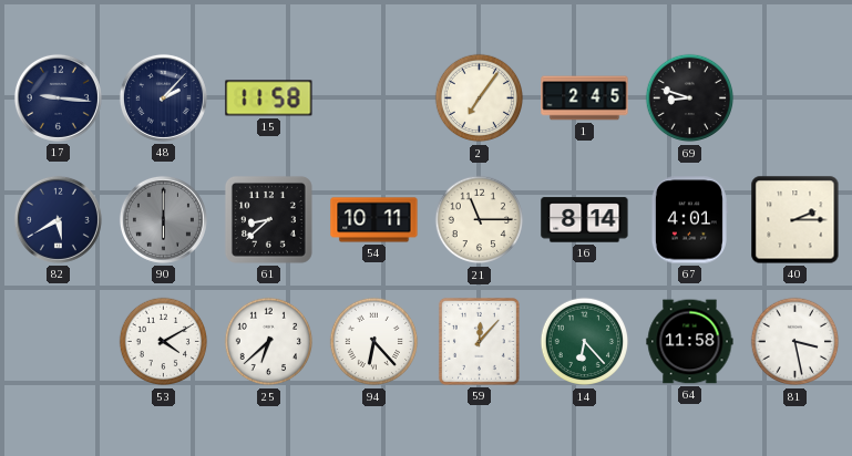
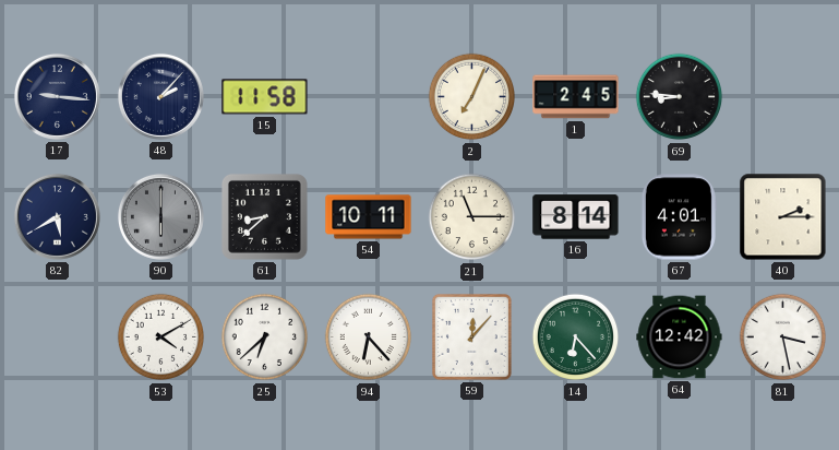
2: 7:06 -> 7:04
69: 8:48 -> 8:46
64: 11:58 -> 12:42
